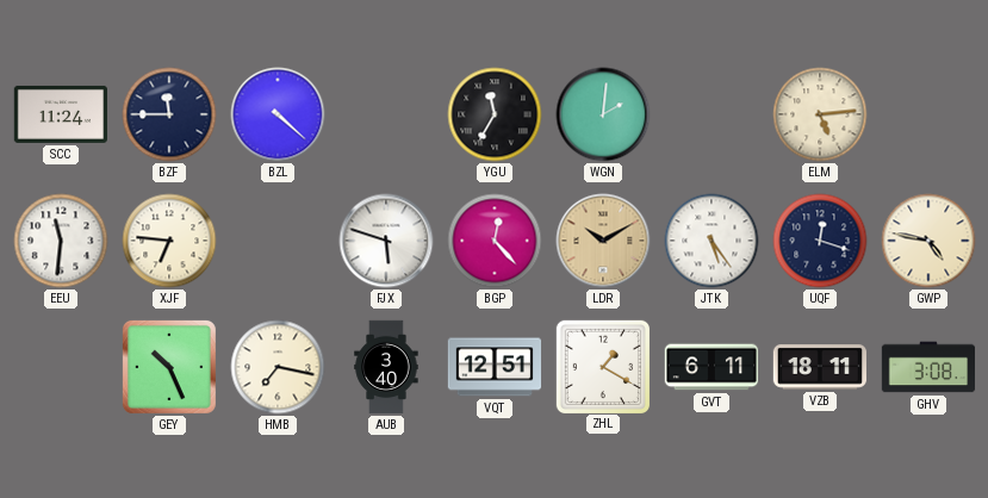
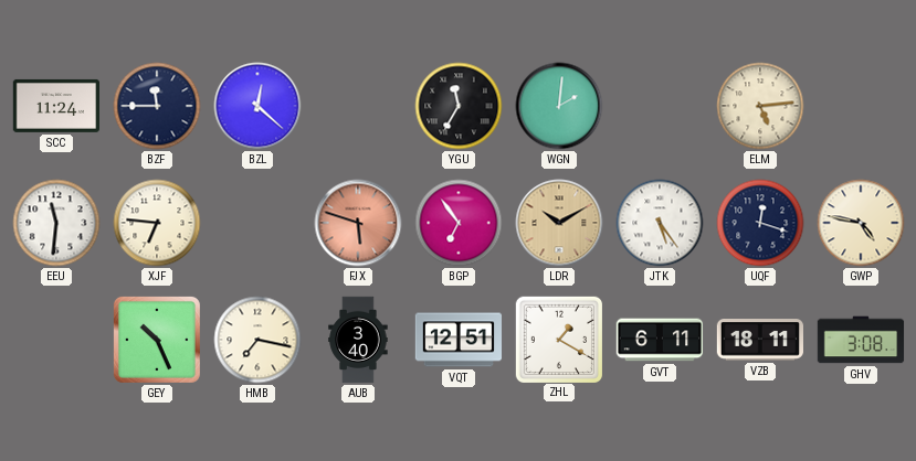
BZL: 4:22 -> 12:22
FJX dial: white -> salmon
BGP: 12:23 -> 6:54
